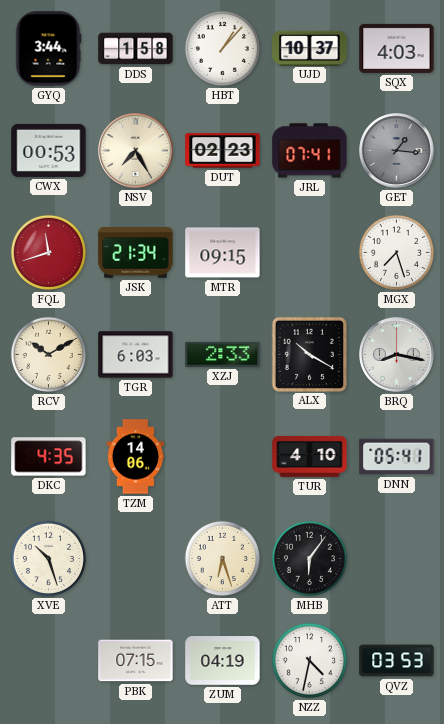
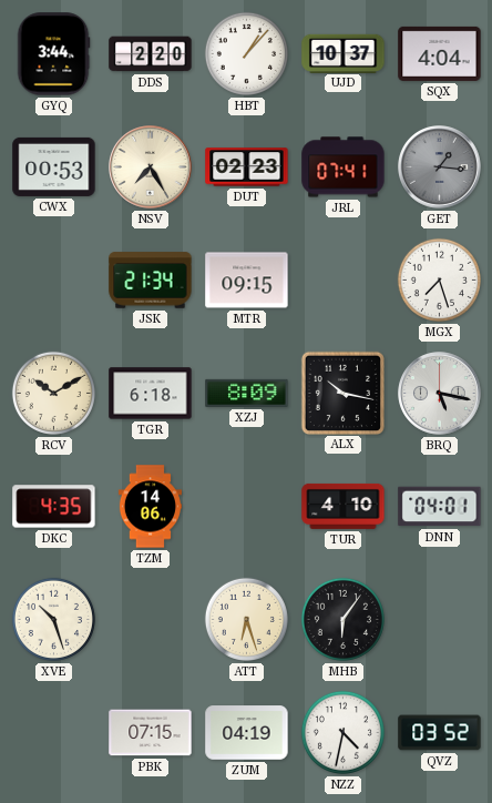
DDS: 1:58 -> 2:20
SQX: 4:03 -> 4:04
FQL: 11:42 -> none
TGR: 6:03 -> 6:18
XZJ: 2:33 -> 8:09
ALX: 10:20 -> 10:17
BRQ: 8:17 -> 5:17
DNN: 05:41 -> 04:01
QVZ: 03:53 -> 03:52
